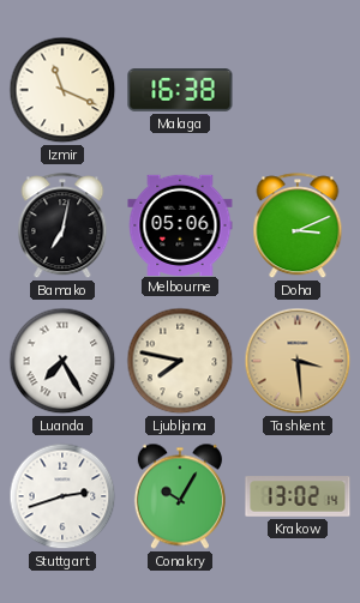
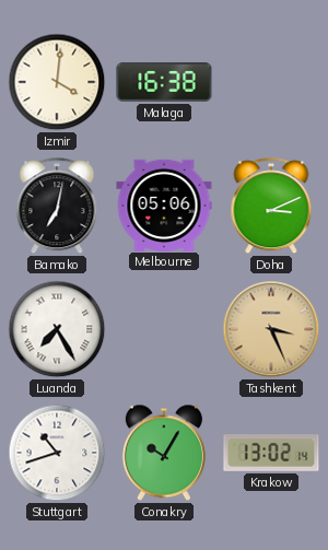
Izmir: 11:19 -> 4:01
Ljubljana: 7:47 -> none
Tashkent: 3:29 -> 3:26
Stuttgart: 2:42 -> 10:42
